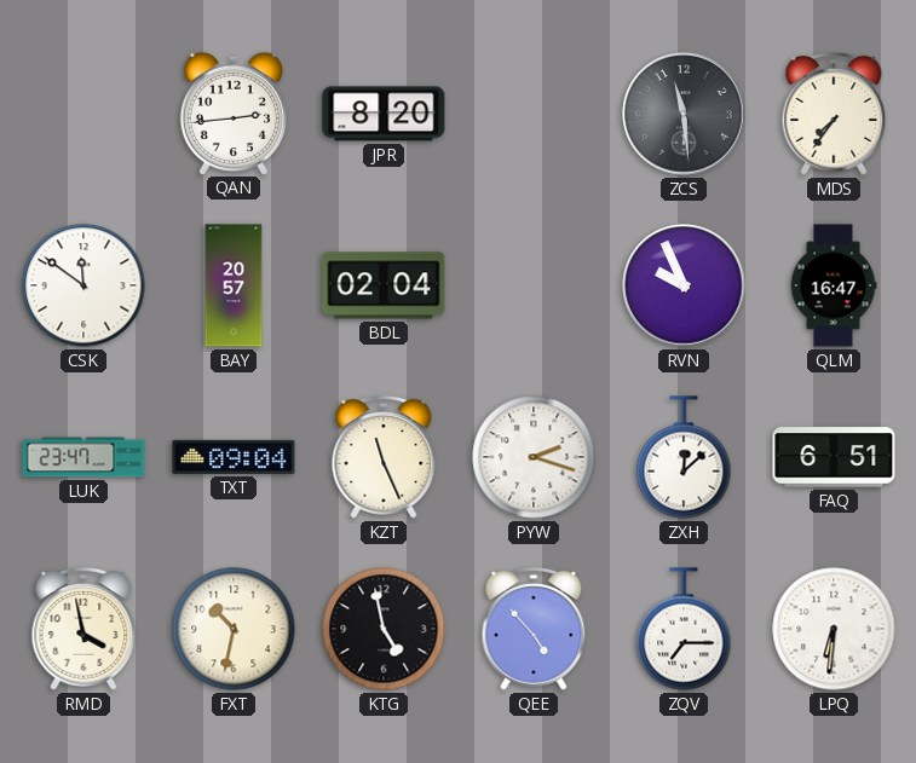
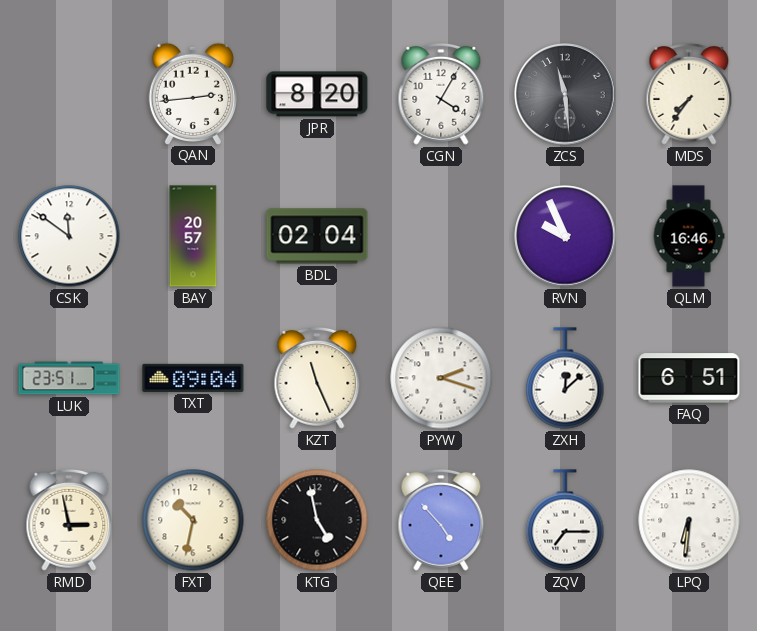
CGN: none -> 4:05
QLM: 16:47 -> 16:46
LUK: 23:47 -> 23:51
RMD: 3:58 -> 2:58
